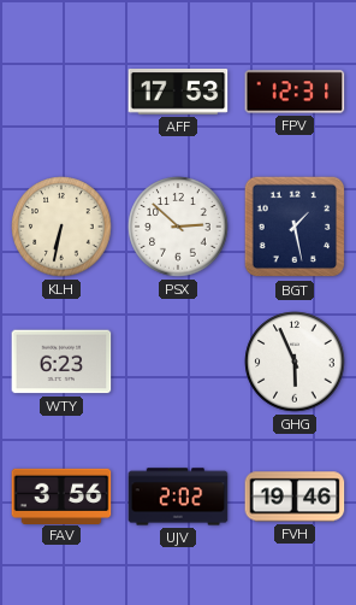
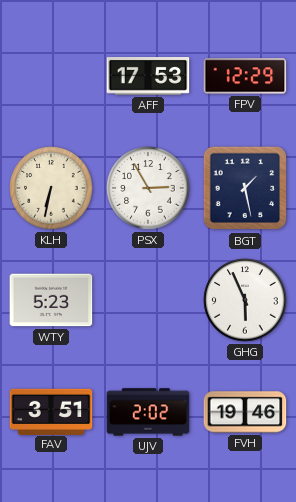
FPV: 12:31 -> 12:29
PSX: 2:52 -> 2:55
WTY: 6:23 -> 5:23
FAV: 3:56 -> 3:51
